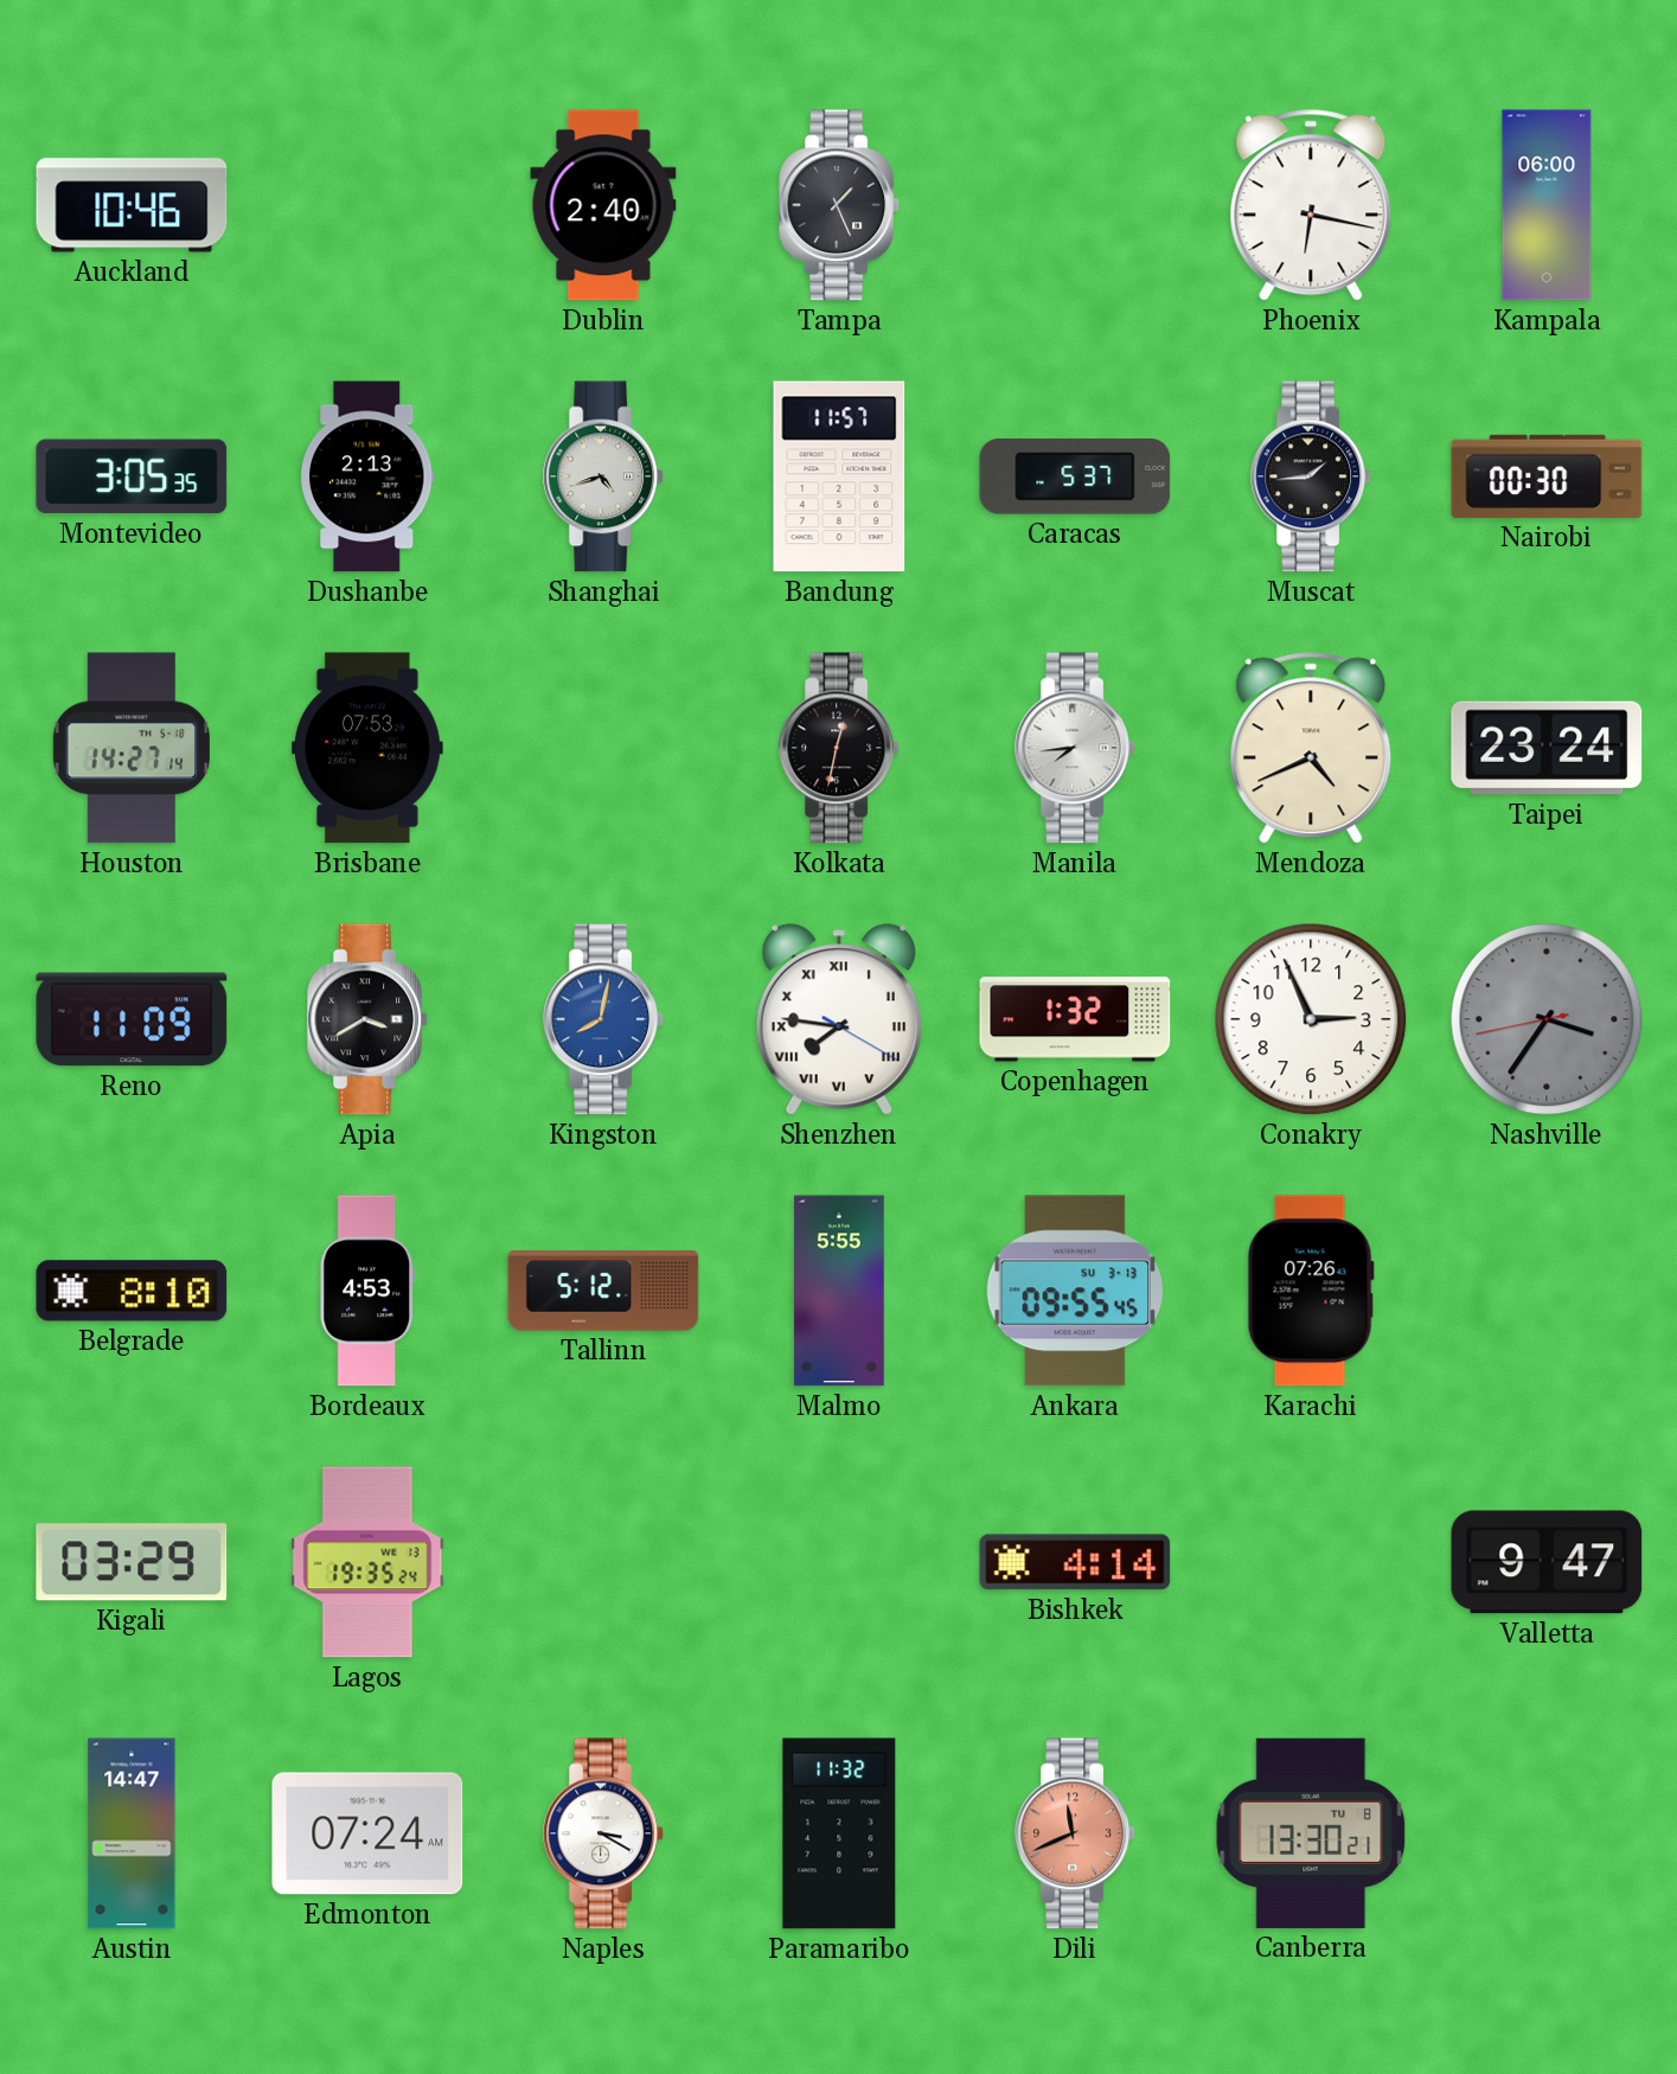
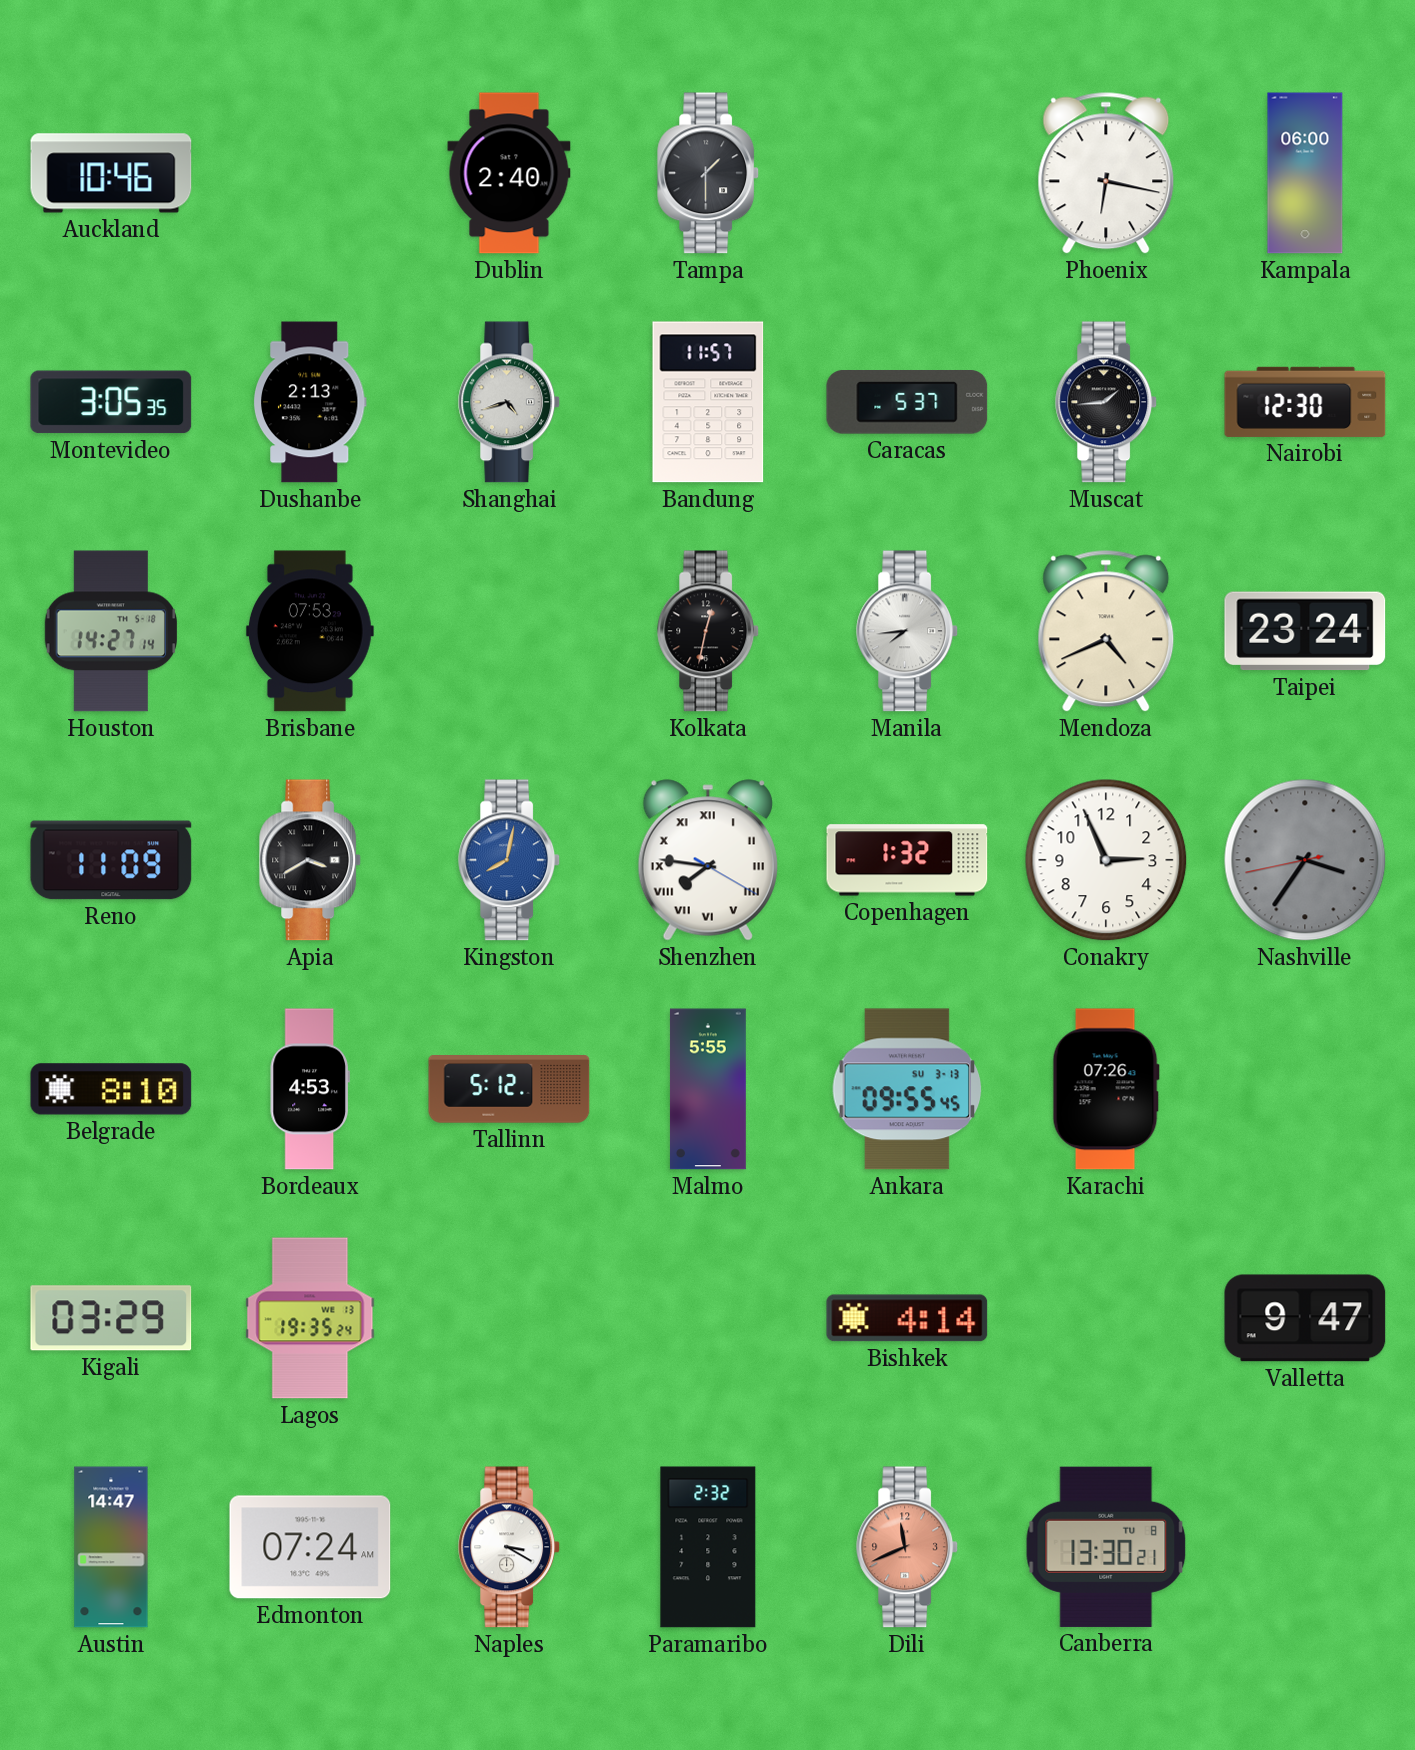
Tampa: 1:26 -> 1:30
Nairobi: 00:30 -> 12:30
Paramaribo: 11:32 -> 2:32
